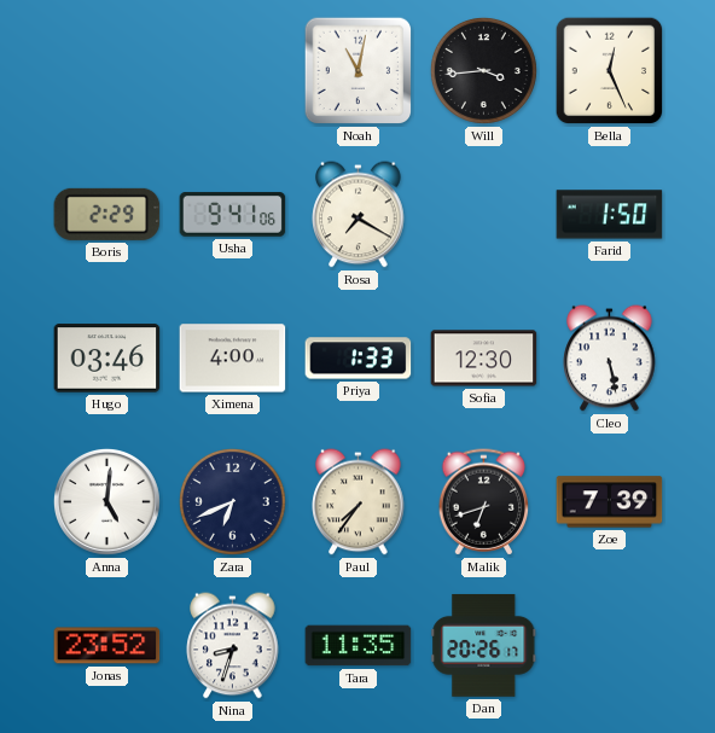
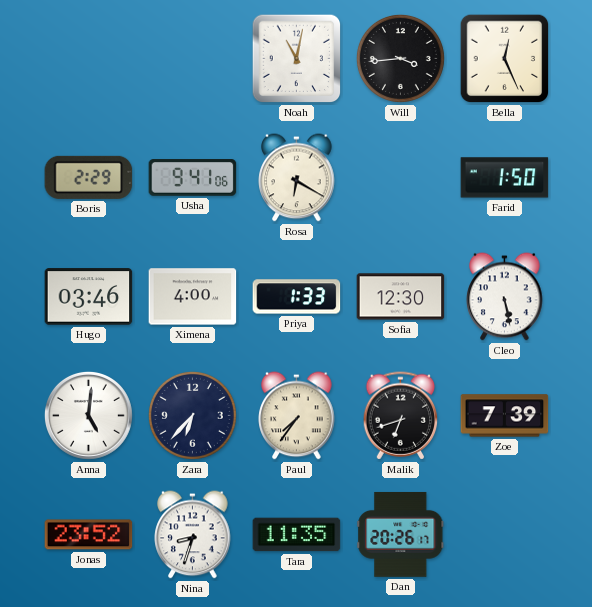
Rosa: 7:20 -> 6:20
Zara: 6:41 -> 6:37
